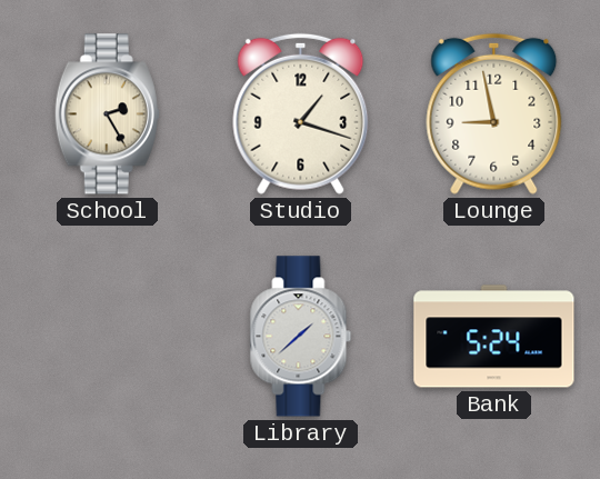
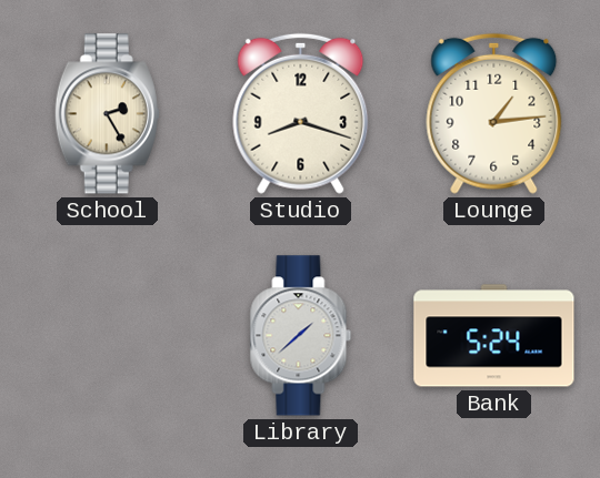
Studio: 1:18 -> 8:18
Lounge: 8:58 -> 1:14
